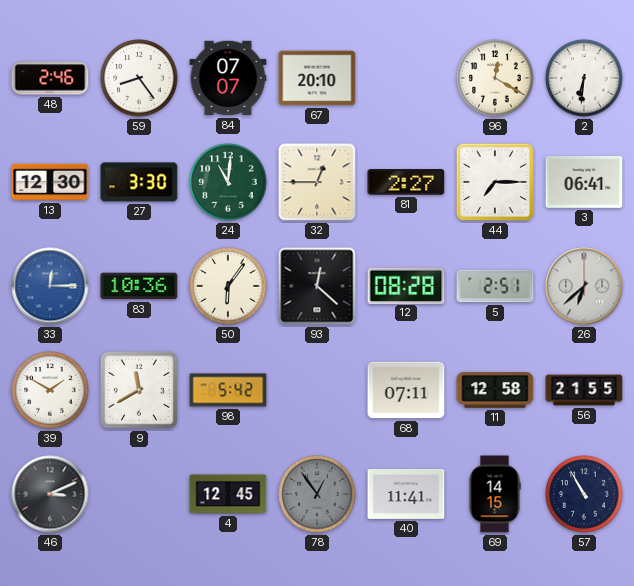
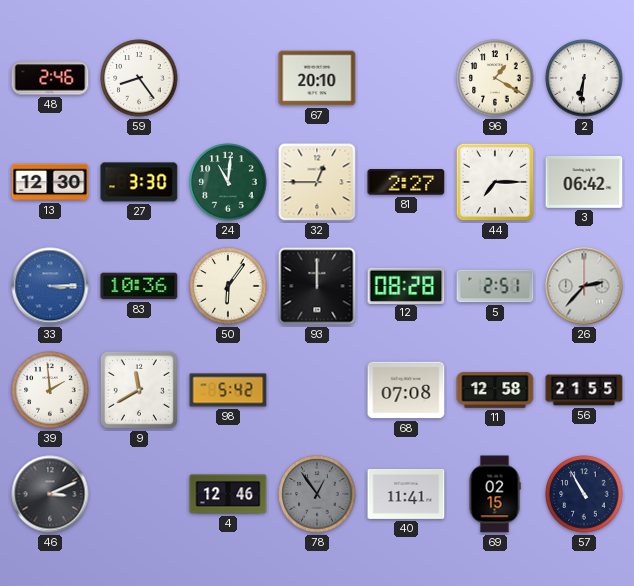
84: 07:07 -> none
96: 12:20 -> 1:20
3: 06:41 -> 06:42
33: 12:15 -> 3:15
93: 12:22 -> 12:00
26: 6:38 -> 2:37
39: 1:50 -> 1:59
68: 07:11 -> 07:08
4: 12:45 -> 12:46
69: 14:15 -> 02:15
